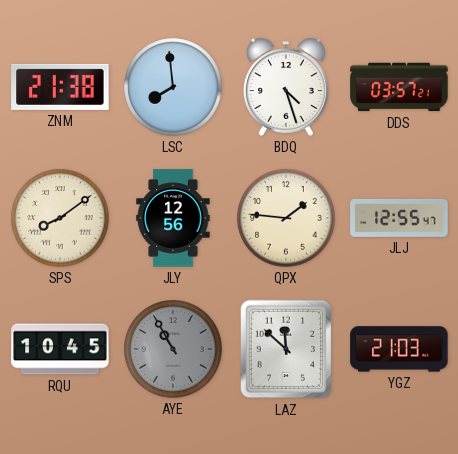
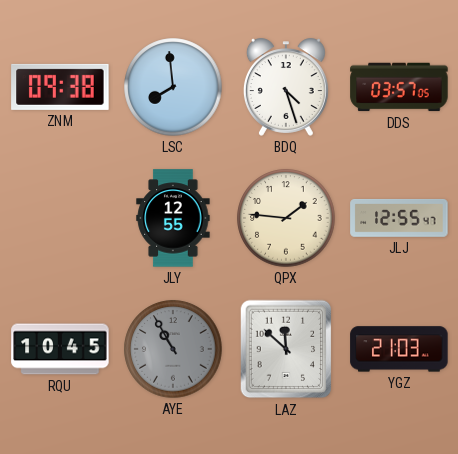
ZNM: 21:38 -> 09:38
DDS: 03:57:21 -> 03:57:05
SPS: 8:09 -> none
JLY: 12:56 -> 12:55
